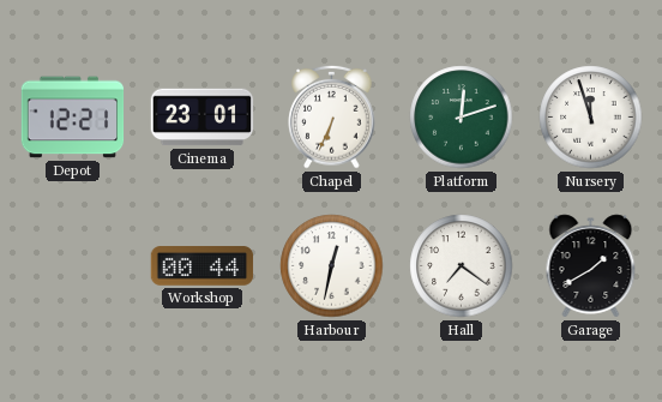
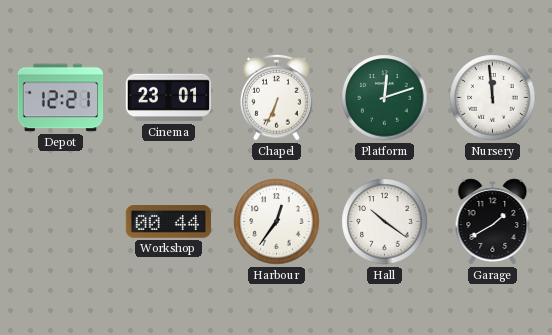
Nursery: 11:57 -> 11:59
Harbour: 12:32 -> 12:36
Hall: 7:21 -> 10:21
